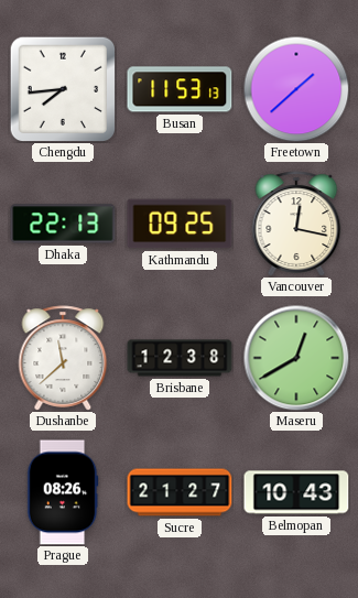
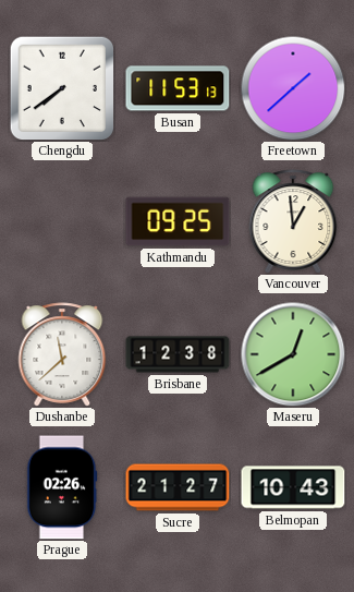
Chengdu: 7:44 -> 7:39
Dhaka: 22:13 -> none
Vancouver: 12:17 -> 12:59
Prague: 08:26 -> 02:26
